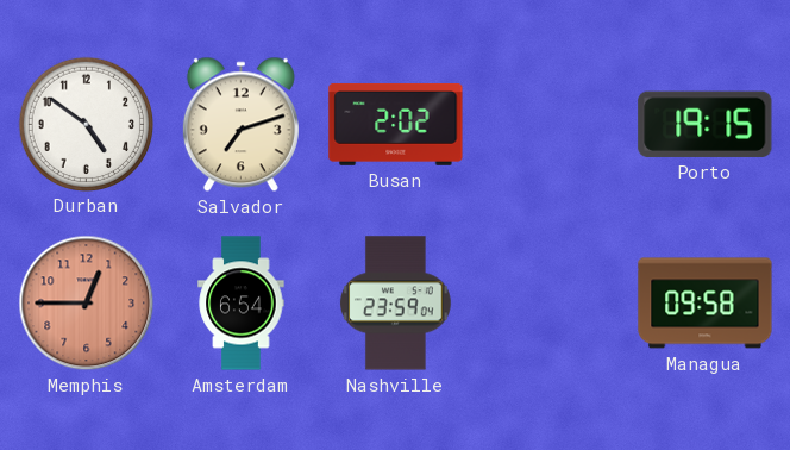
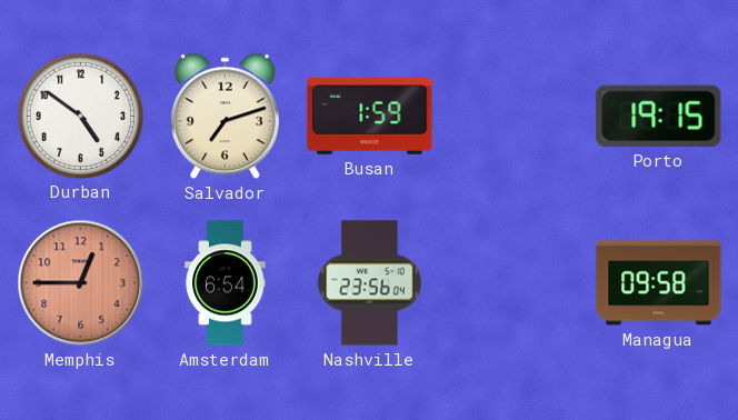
Busan: 2:02 -> 1:59
Nashville: 23:59 -> 23:56
